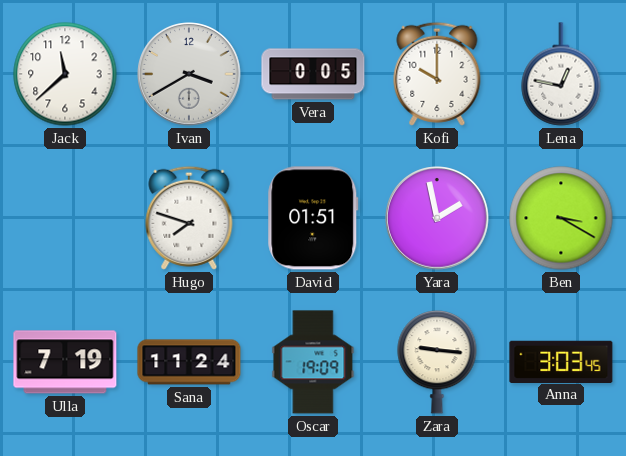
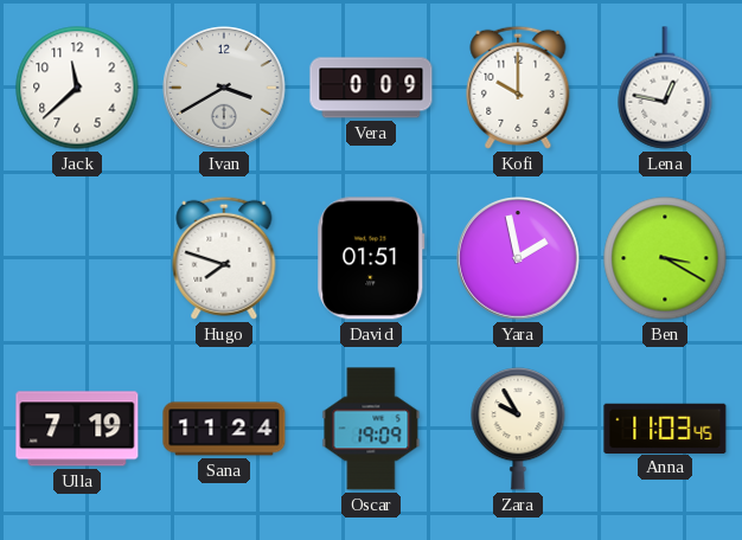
Vera: 0:05 -> 0:09
Zara: 9:16 -> 9:55
Anna: 3:03 -> 11:03
